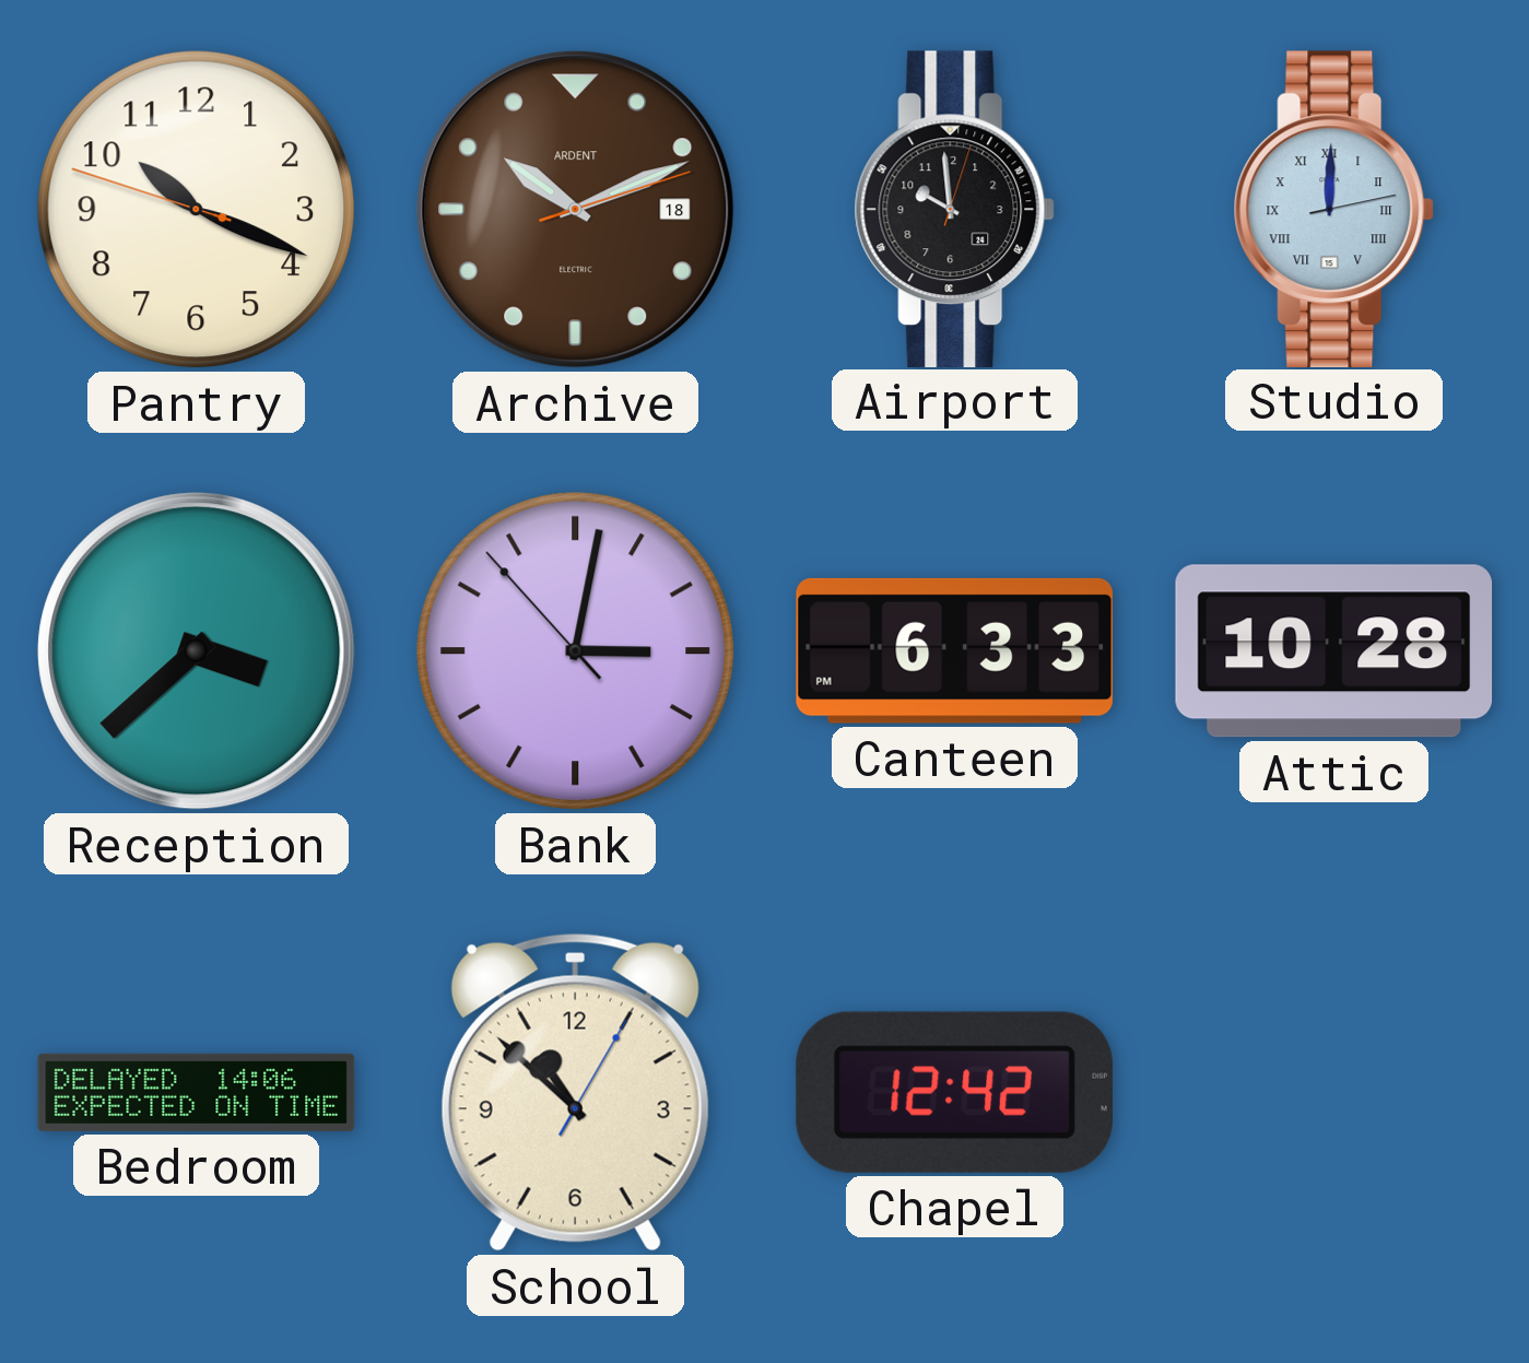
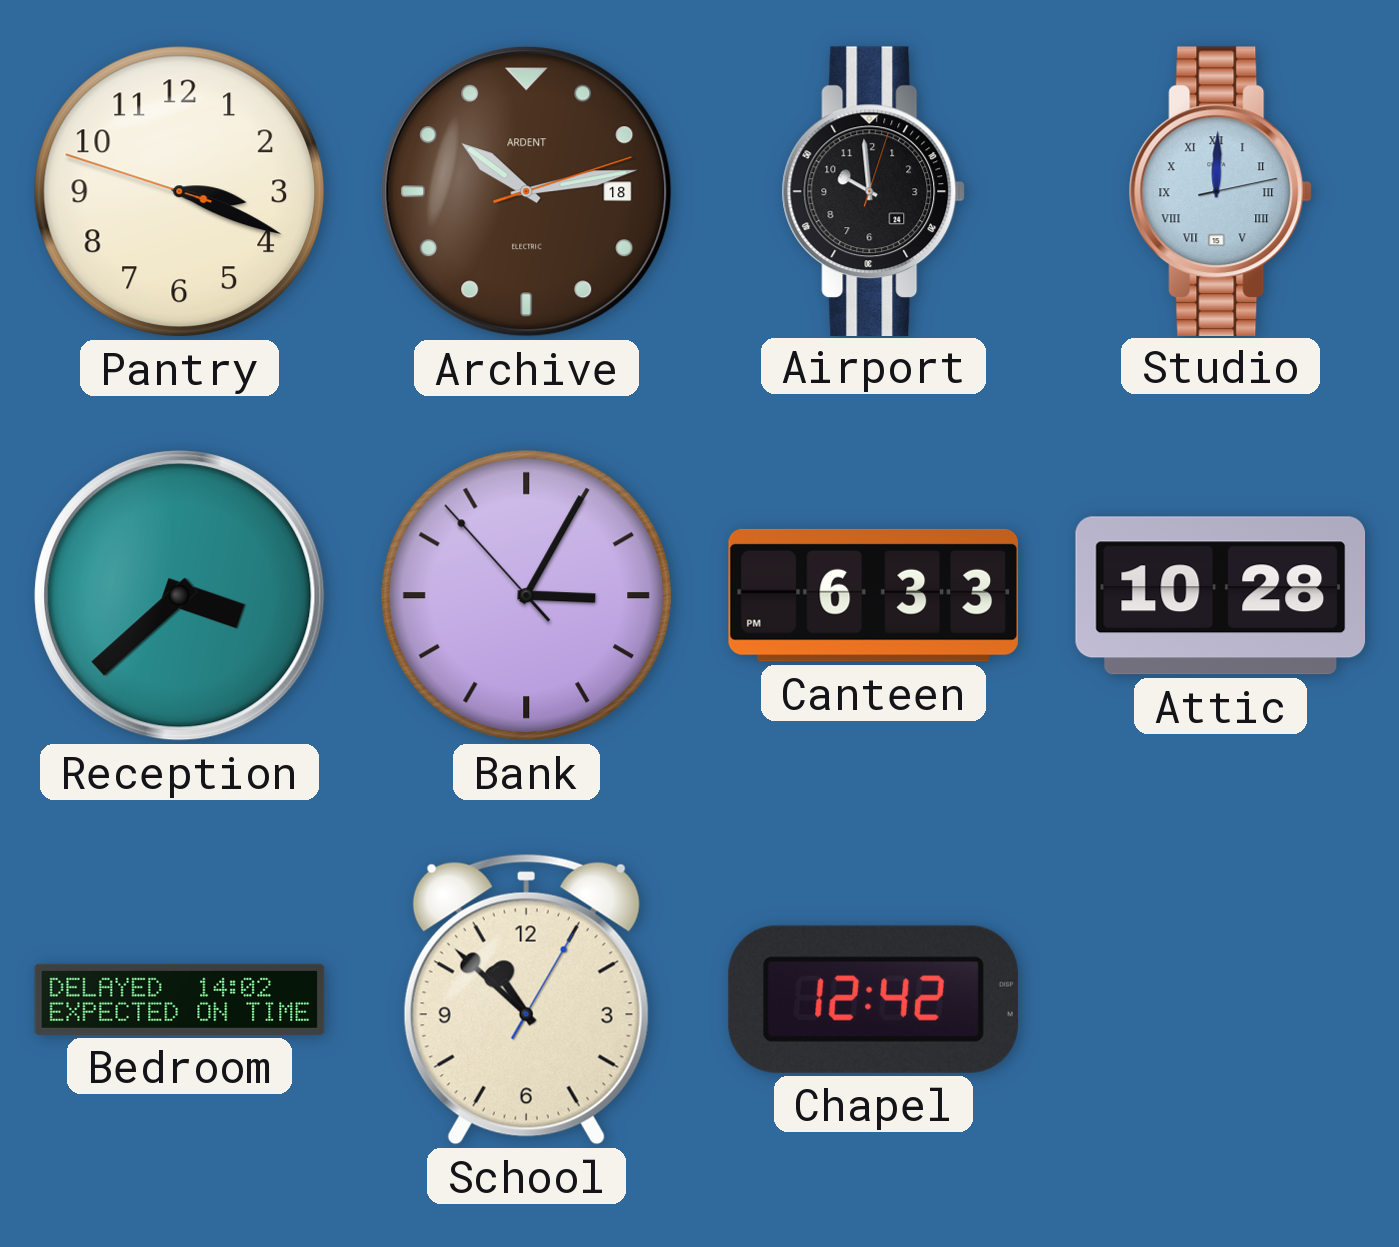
Pantry: 10:18 -> 3:18
Archive: 10:11 -> 10:13
Bank: 3:01 -> 3:04
Bedroom: 14:06 -> 14:02
